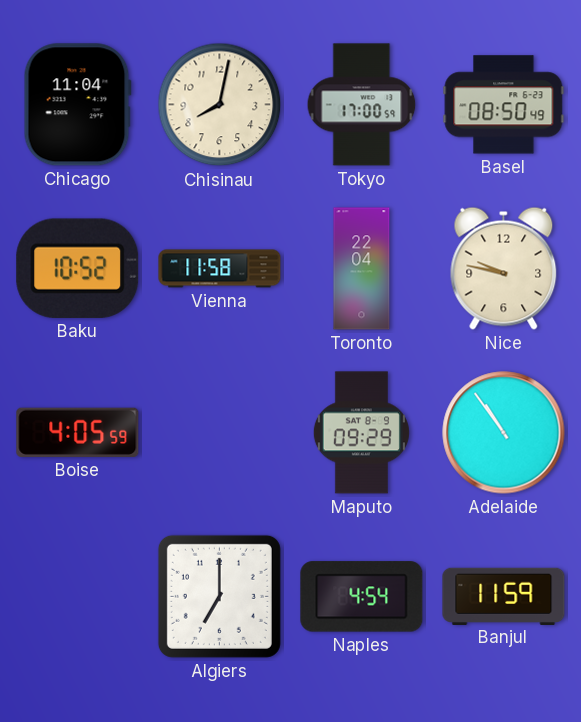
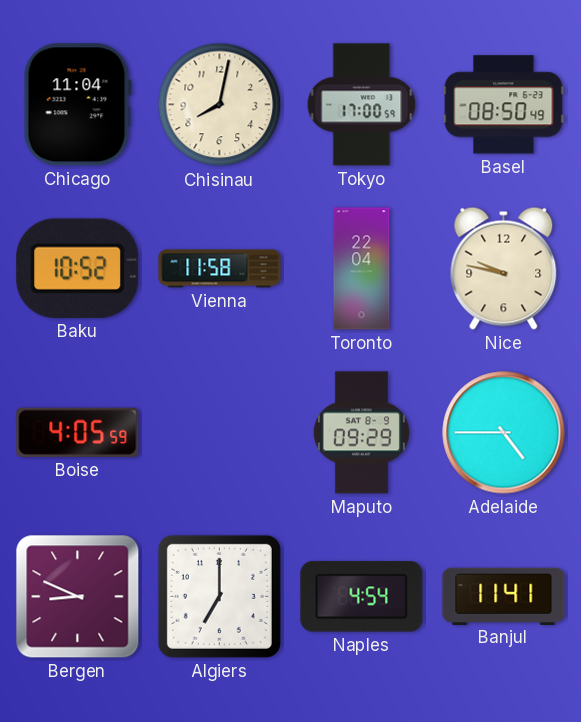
Adelaide: 10:54 -> 4:45
Bergen: none -> 8:49
Banjul: 11:59 -> 11:41
